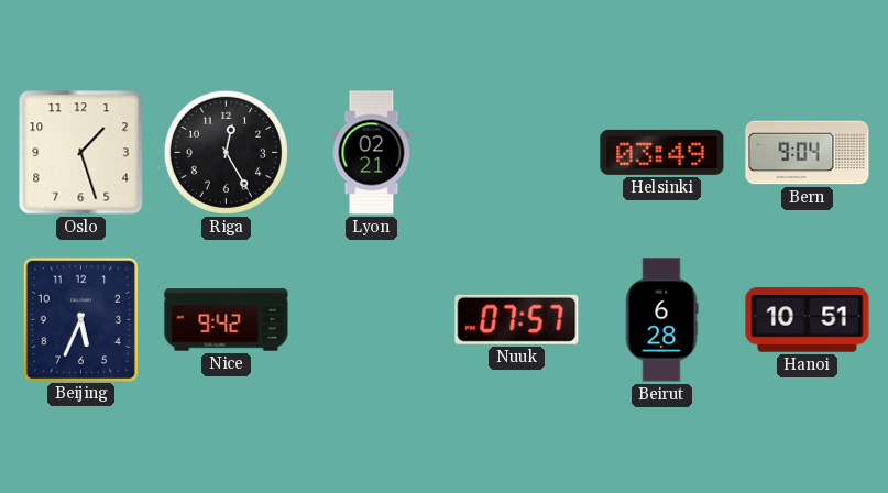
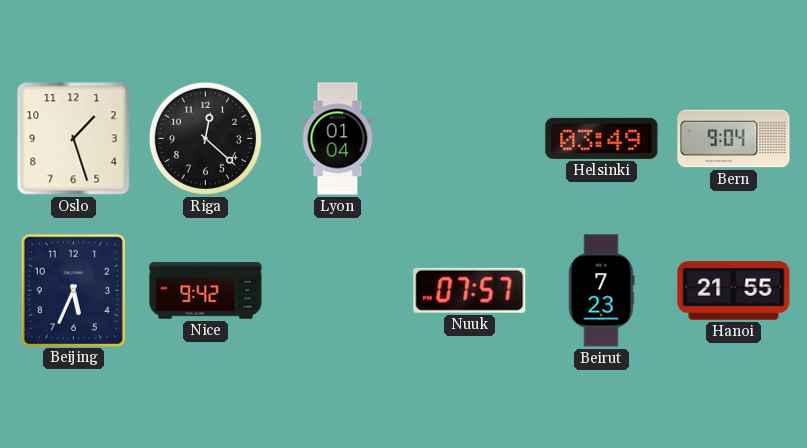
Riga: 12:25 -> 12:22
Lyon: 02:21 -> 01:04
Beirut: 6:28 -> 7:23
Hanoi: 10:51 -> 21:55
